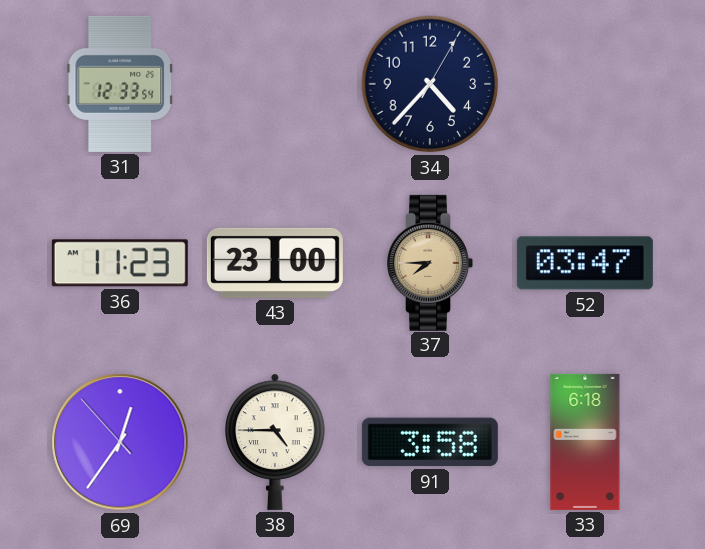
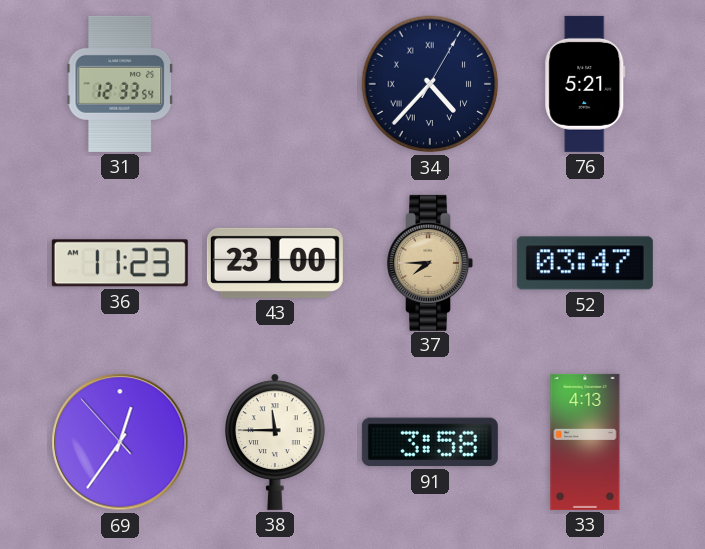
34 numerals: Arabic -> Roman
76: none -> 5:21
38: 4:45 -> 11:45
33: 6:18 -> 4:13
